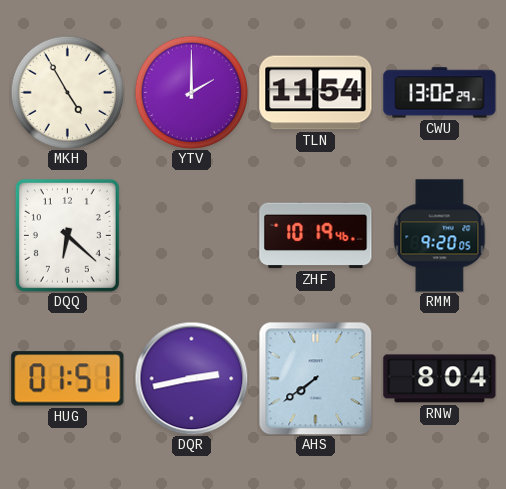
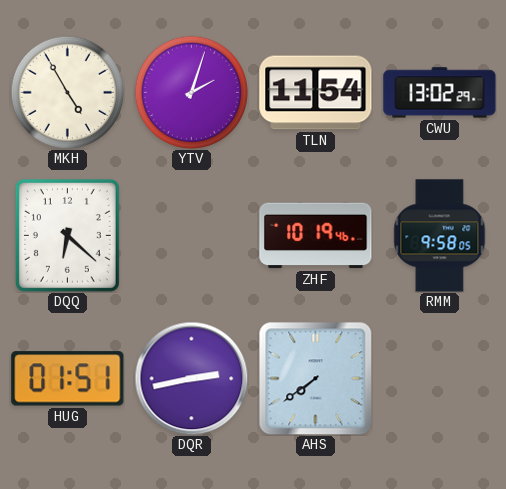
YTV: 2:00 -> 2:03
RMM: 9:20 -> 9:58
RNW: 8:04 -> none
